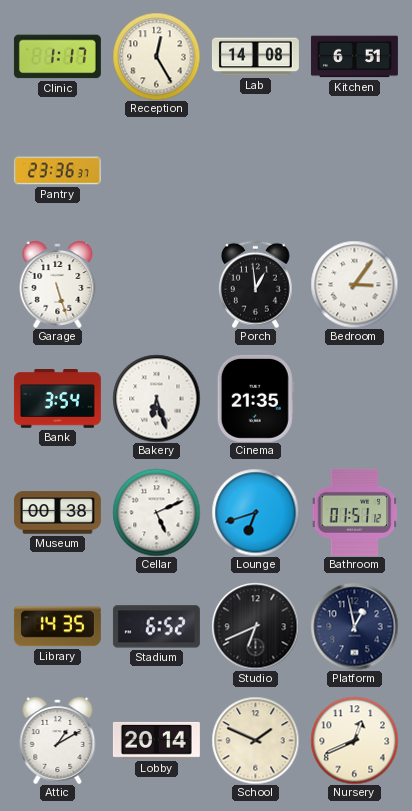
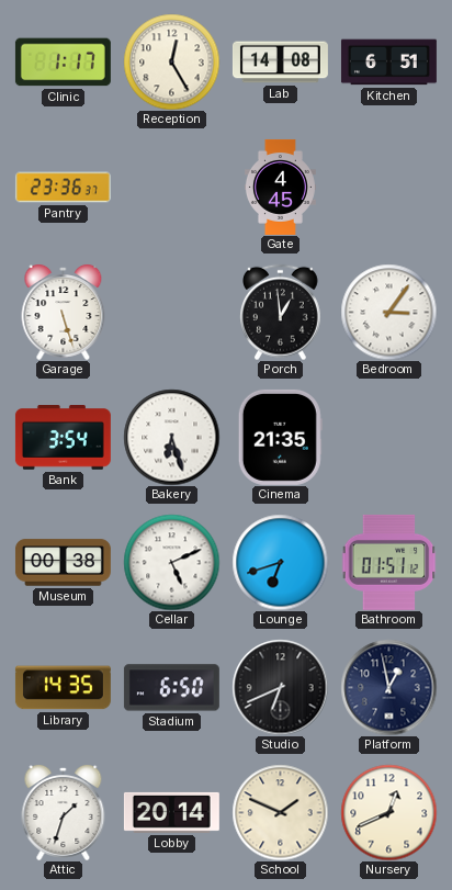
Gate: none -> 4:45
Stadium: 6:52 -> 6:50
Attic: 1:10 -> 1:33
